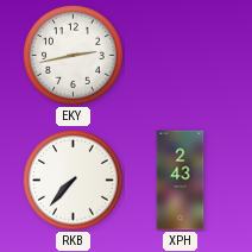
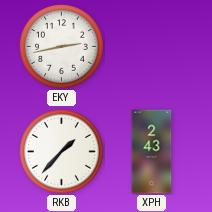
RKB: 7:37 -> 1:37
